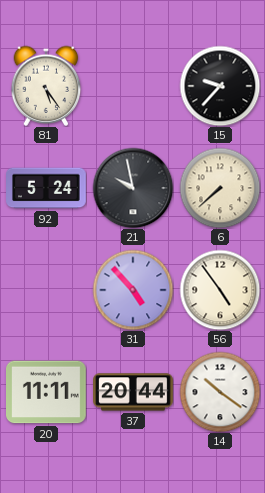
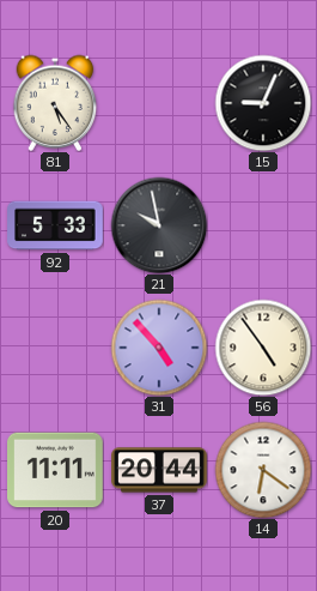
15: 9:37 -> 9:04
92: 5:24 -> 5:33
6: 7:38 -> none
14: 10:21 -> 6:21
